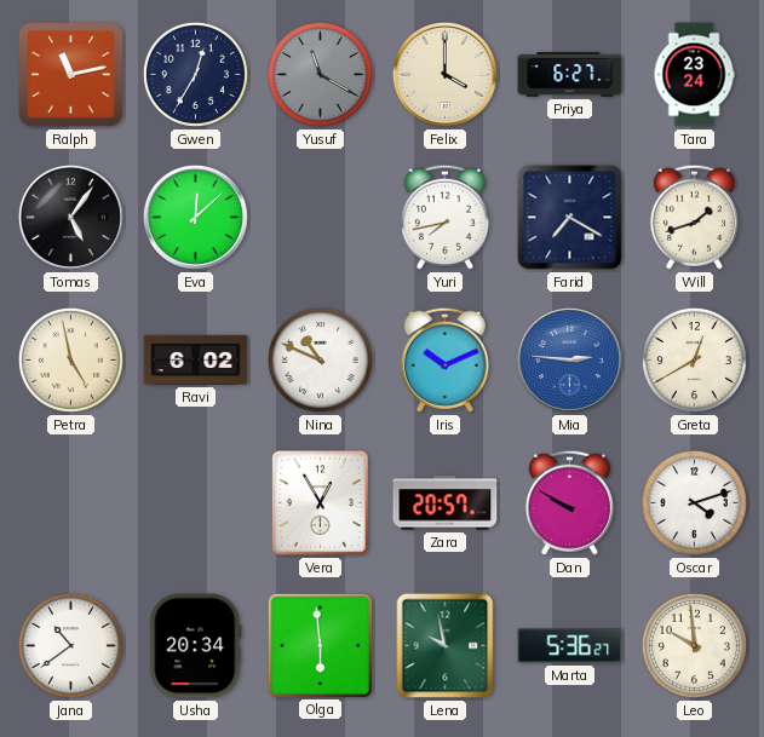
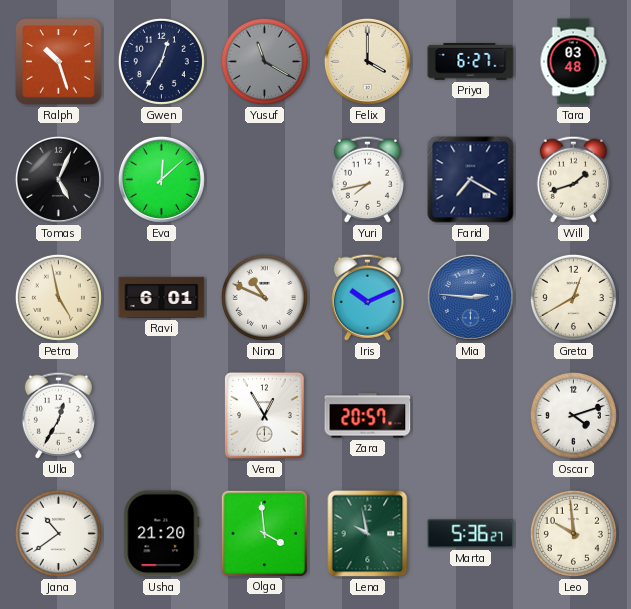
Ralph: 11:13 -> 10:27
Tara: 23:24 -> 03:48
Tomas: 5:06 -> 5:04
Ravi: 6:02 -> 6:01
Ulla: none -> 12:35
Dan: 9:50 -> none
Usha: 20:34 -> 21:20
Olga: 5:59 -> 3:59
